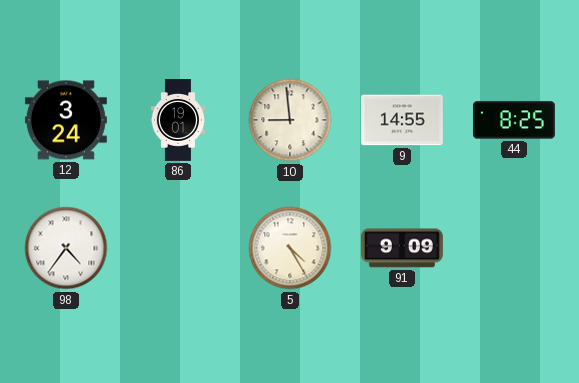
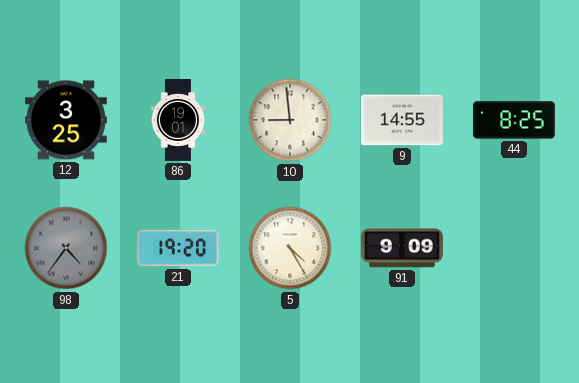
12: 3:24 -> 3:25
98 dial: white -> grey
21: none -> 19:20
